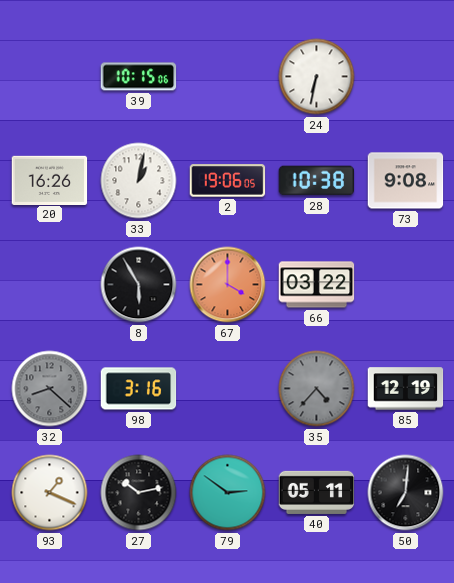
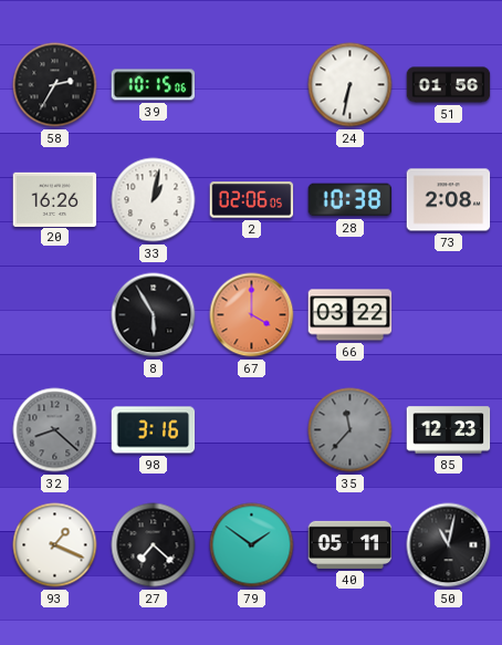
58: none -> 2:35
51: none -> 01:56
2: 19:06 -> 02:06
73: 9:08 -> 2:08
35: 4:37 -> 11:37
85: 12:19 -> 12:23
27: 10:13 -> 7:22
79: 2:51 -> 1:51
50: 7:01 -> 11:02
